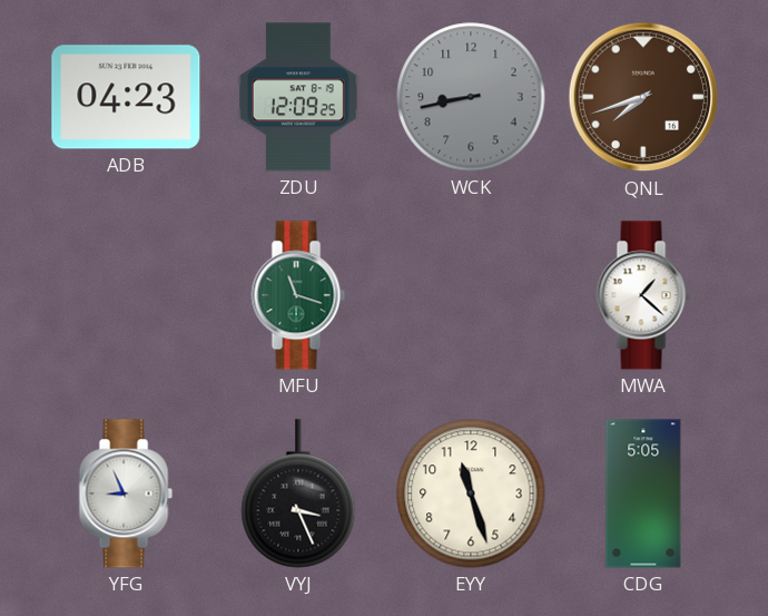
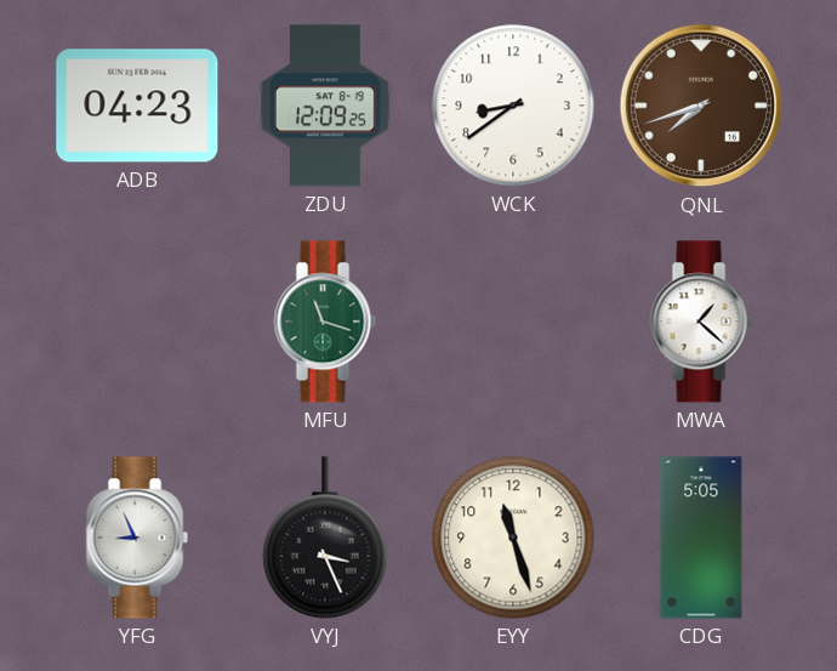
WCK: 8:43 -> 8:39
WCK dial: grey -> white
